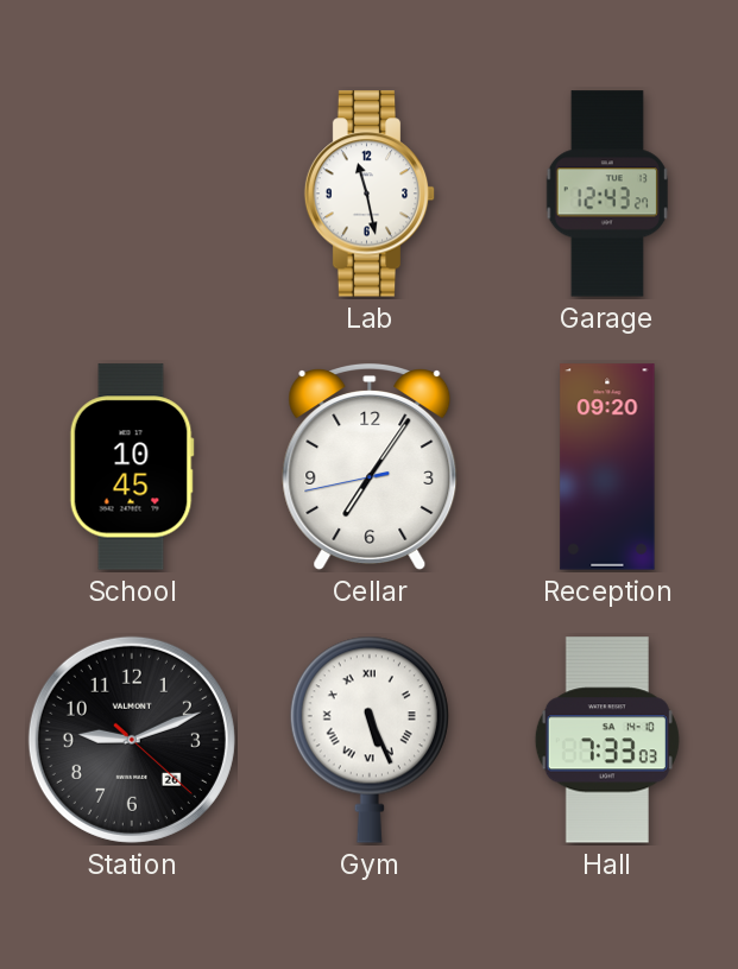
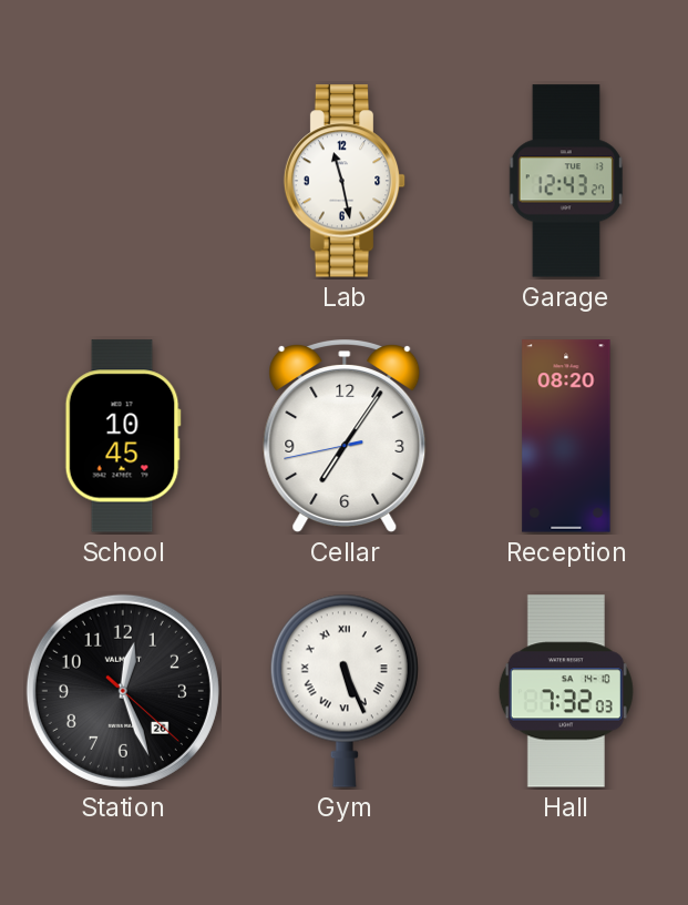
Reception: 09:20 -> 08:20
Station: 9:11 -> 12:26
Hall: 7:33 -> 7:32
